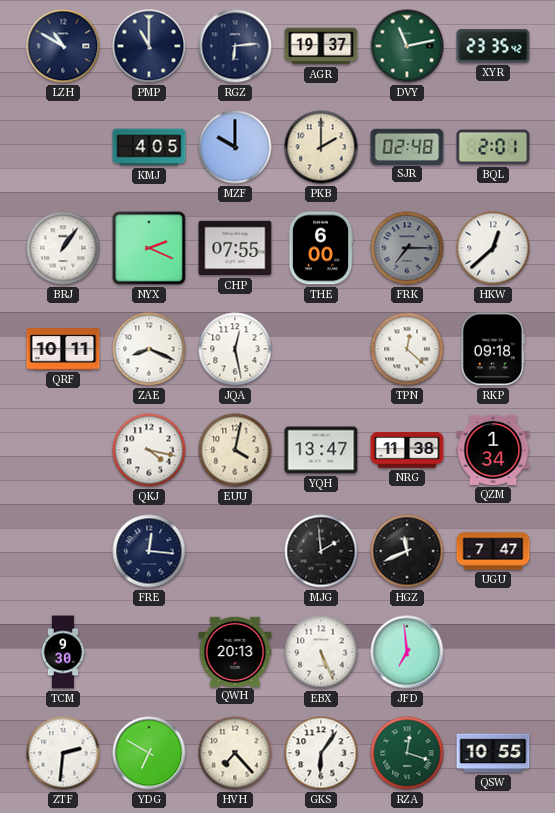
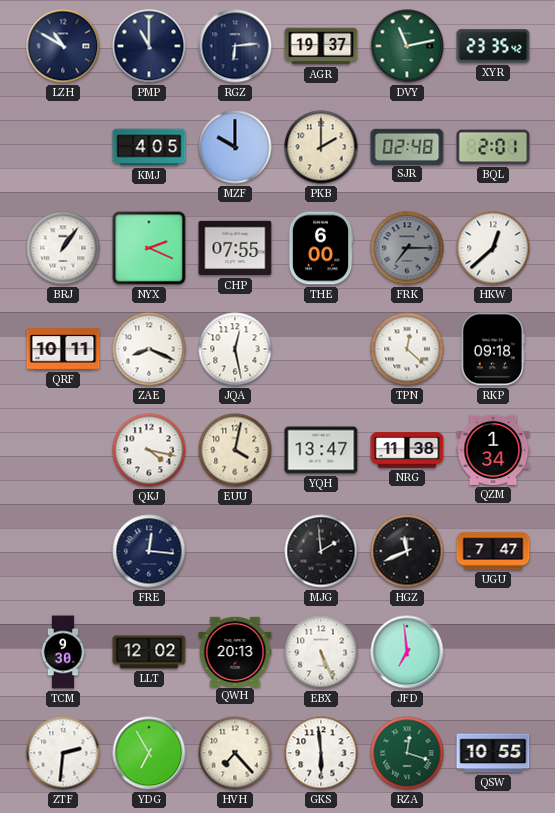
LLT: none -> 12:02
YDG: 6:50 -> 6:55
GKS: 6:06 -> 5:59
